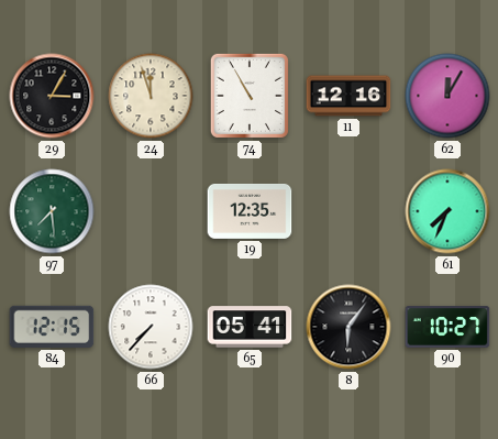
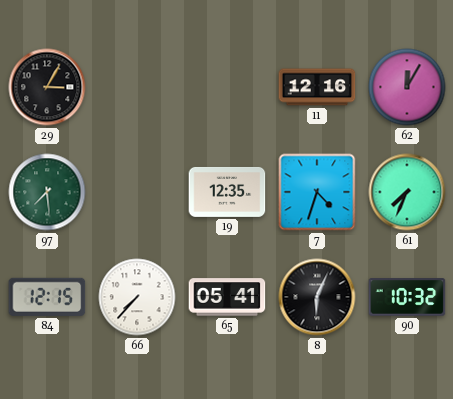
24: 11:57 -> none
74: 10:55 -> none
7: none -> 4:33
8: 6:06 -> 6:04
90: 10:27 -> 10:32
